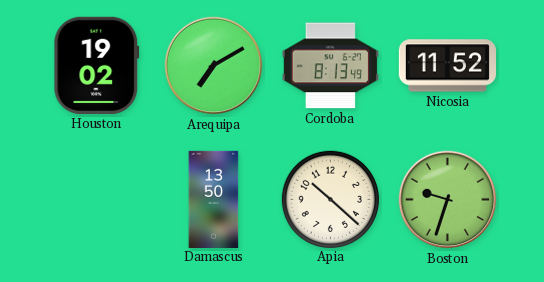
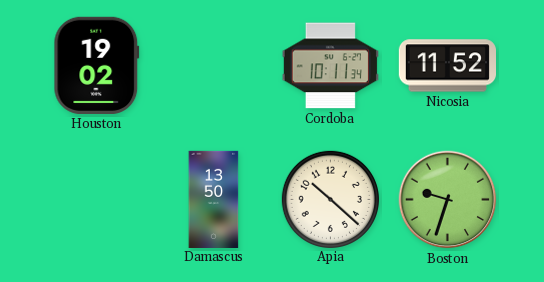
Arequipa: 7:10 -> none
Cordoba: 8:13 -> 10:11
